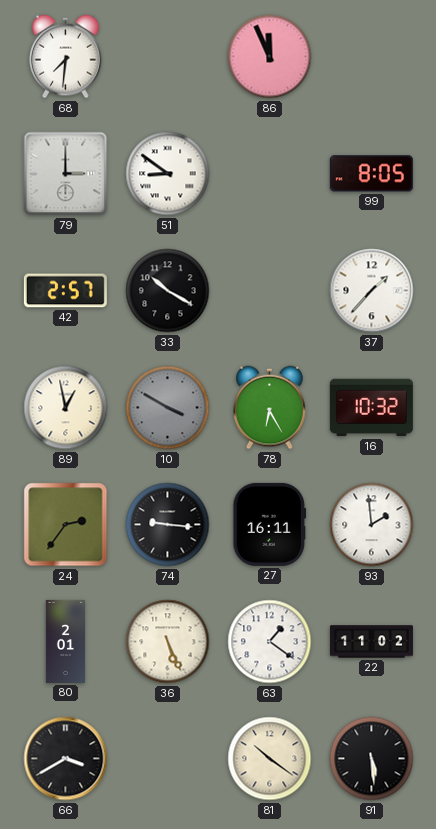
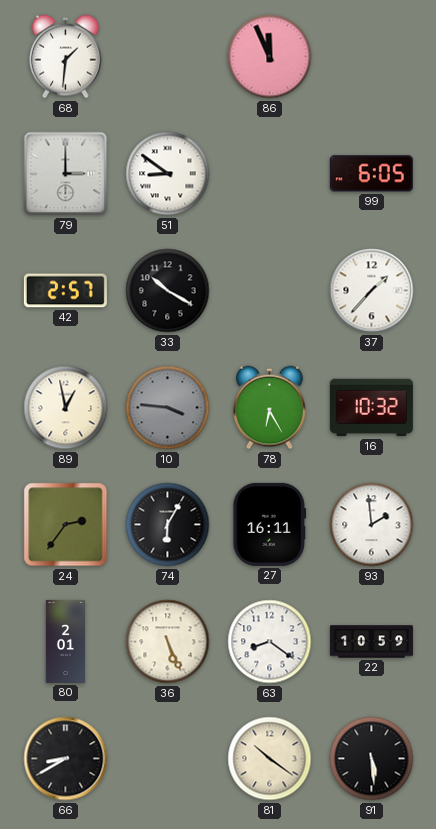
68: 7:31 -> 1:31
99: 8:05 -> 6:05
10: 3:50 -> 3:46
74: 9:16 -> 6:05
63: 1:21 -> 8:21
22: 11:02 -> 10:59
66: 3:40 -> 8:40
